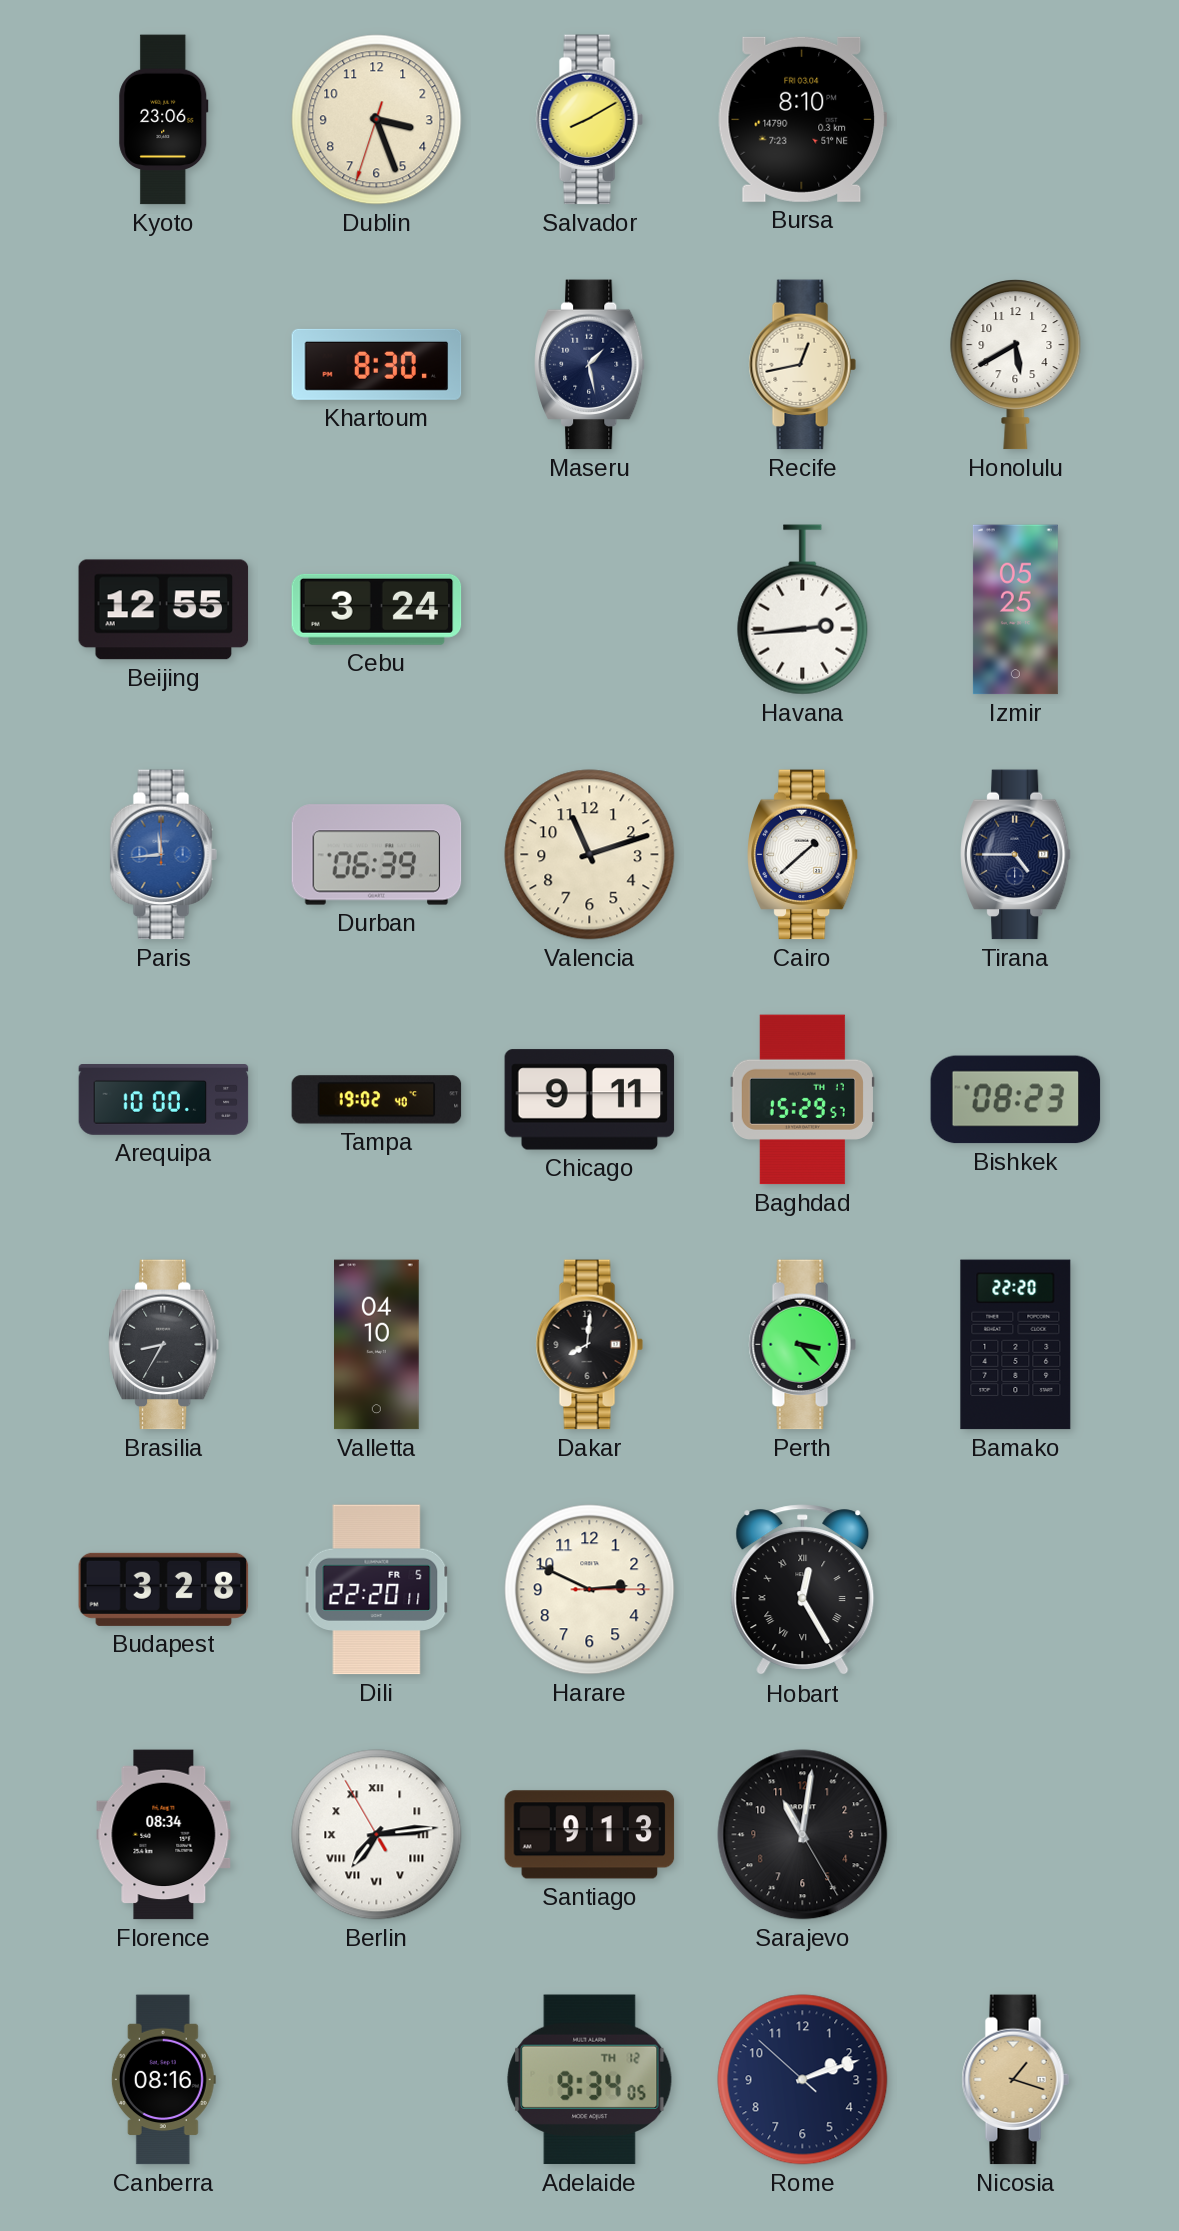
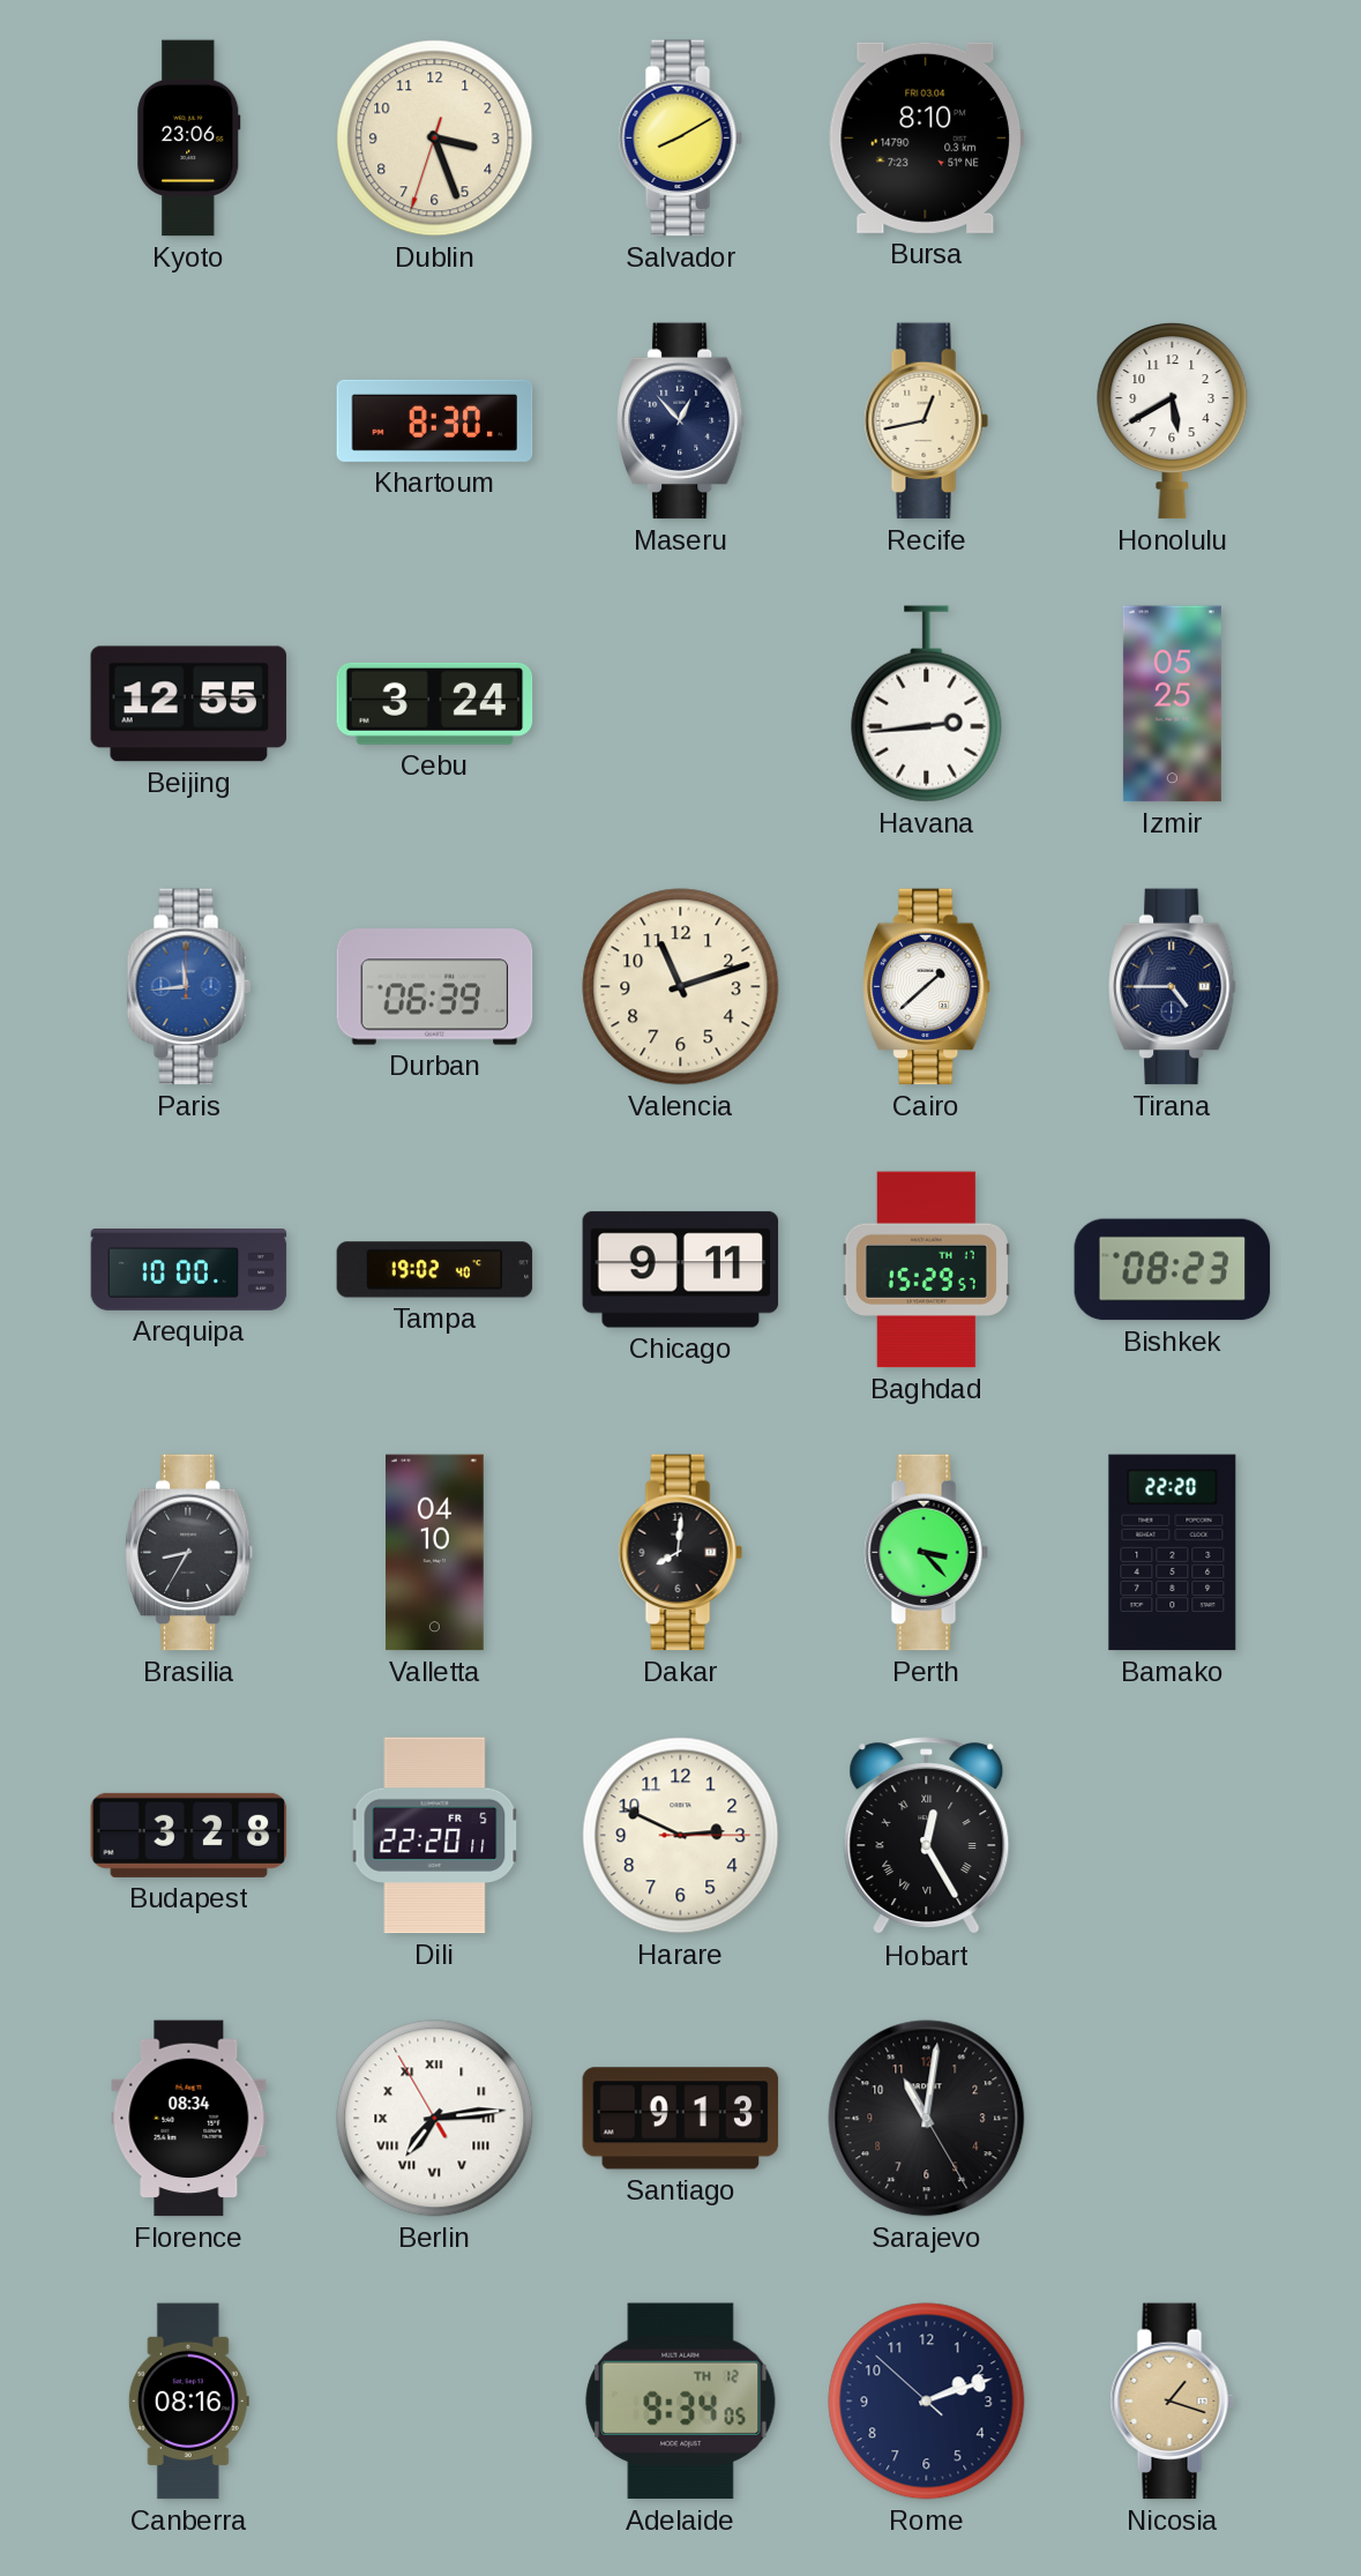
Maseru: 1:28 -> 12:53
